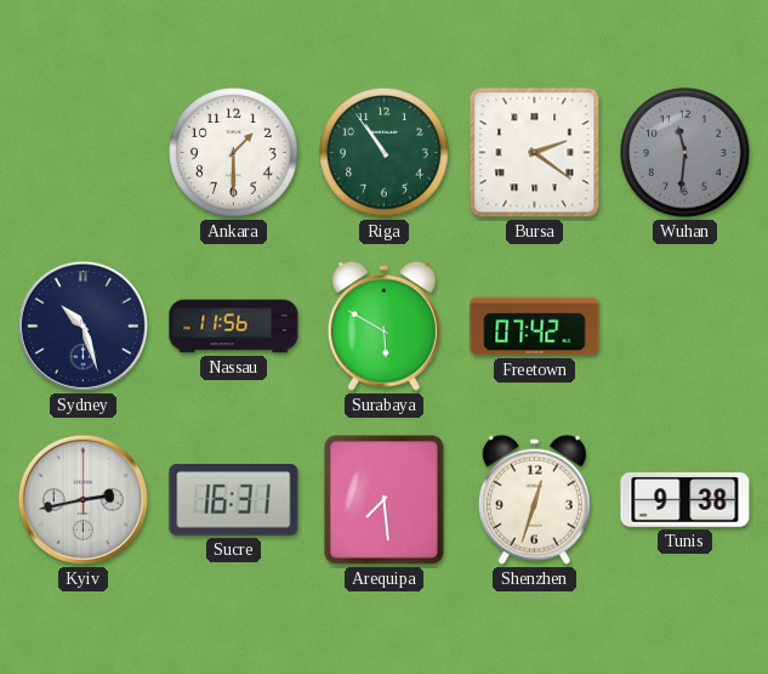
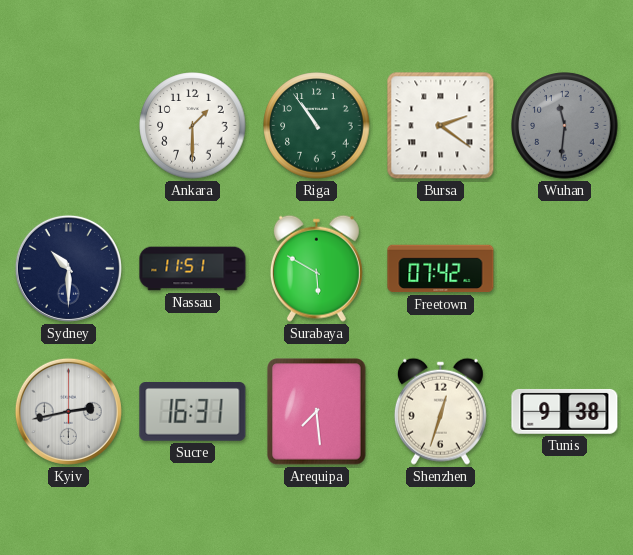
Sydney: 10:27 -> 10:30
Nassau: 11:56 -> 11:51
